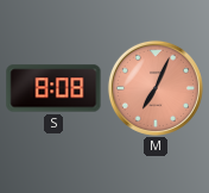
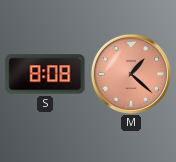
M: 7:04 -> 1:22
